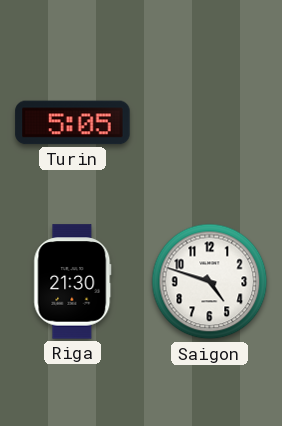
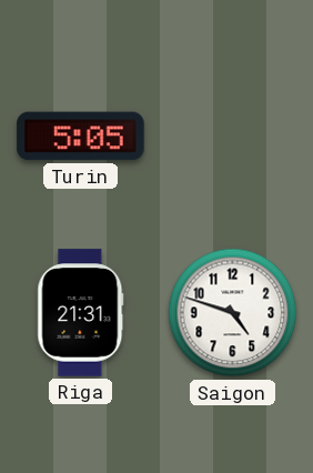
Riga: 21:30 -> 21:31
